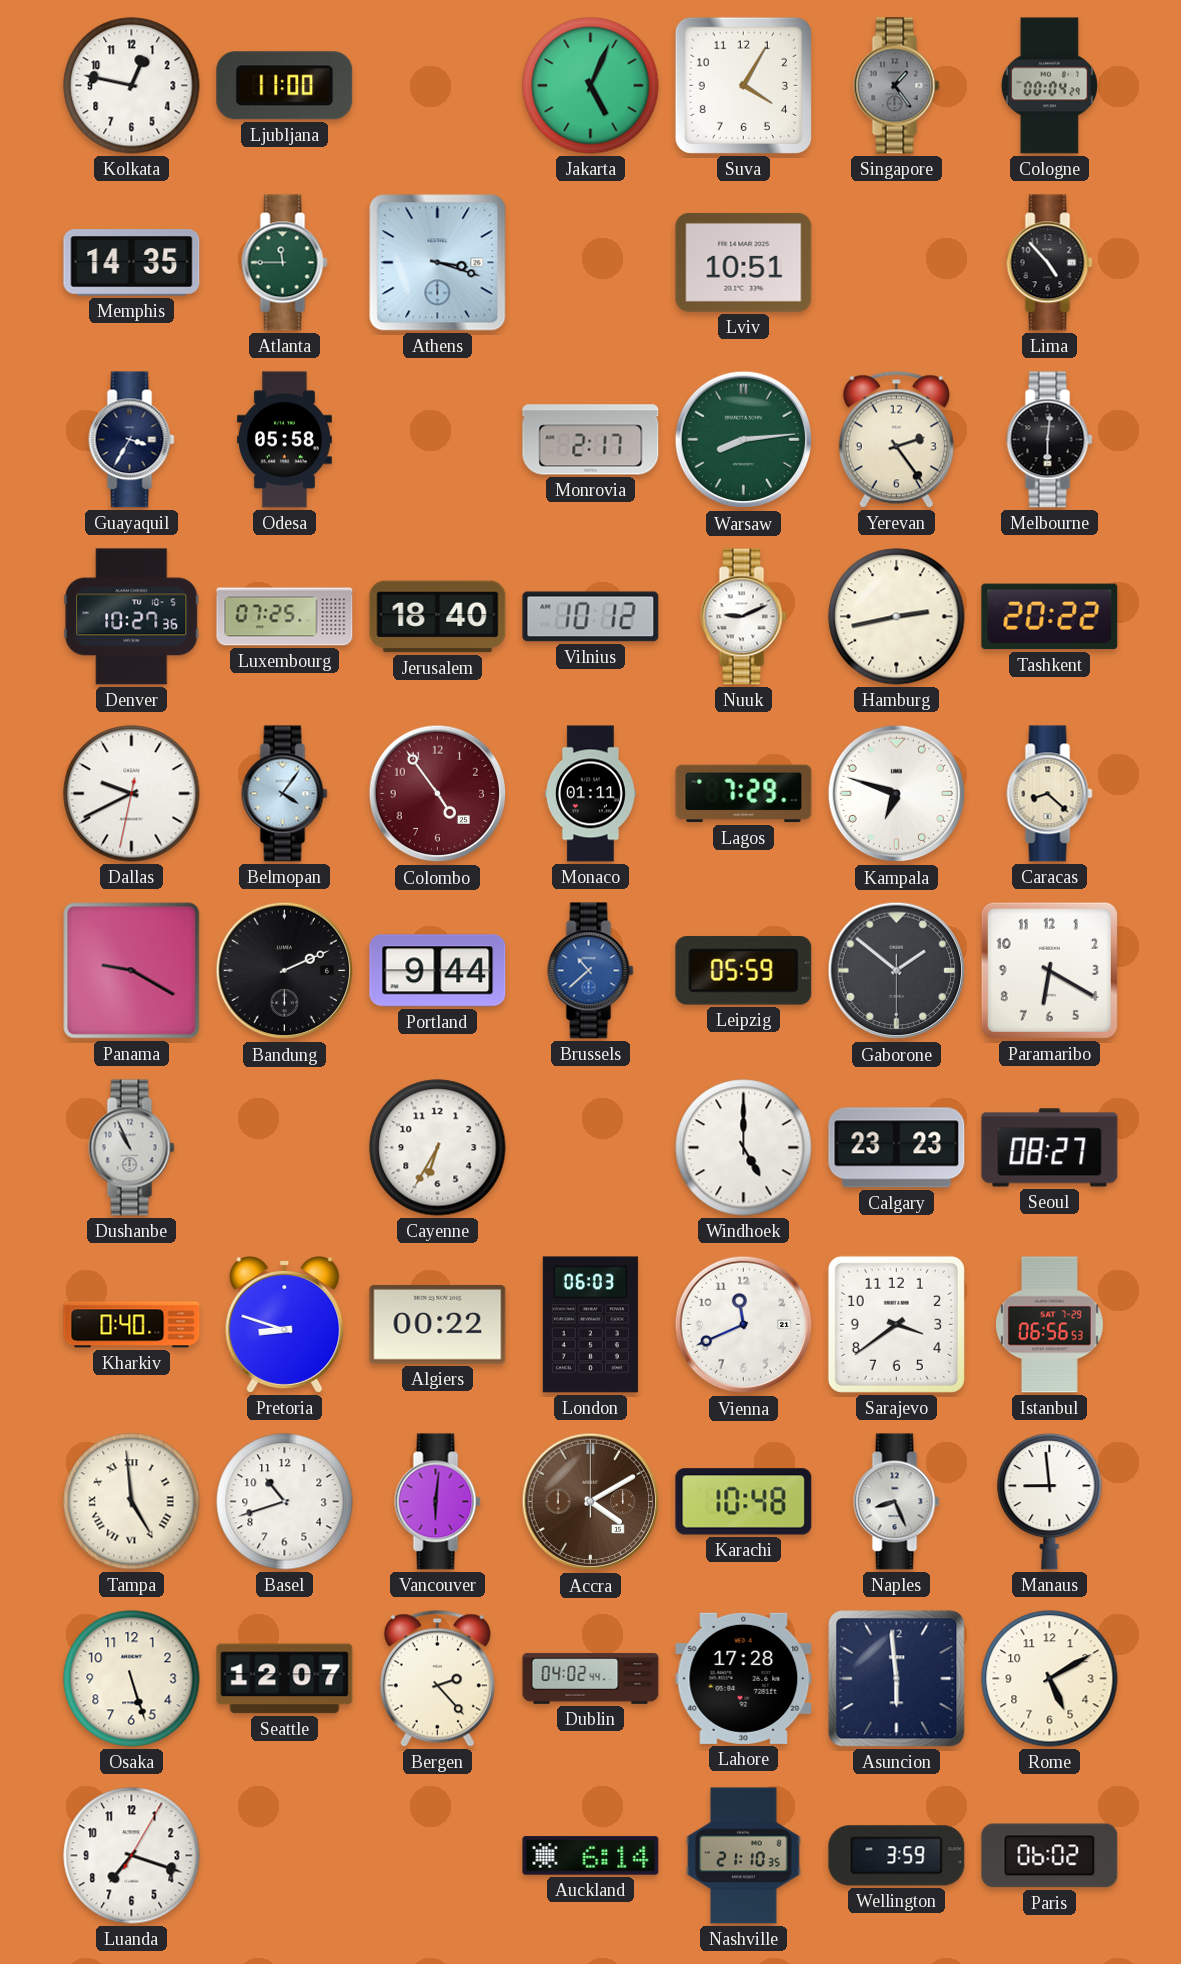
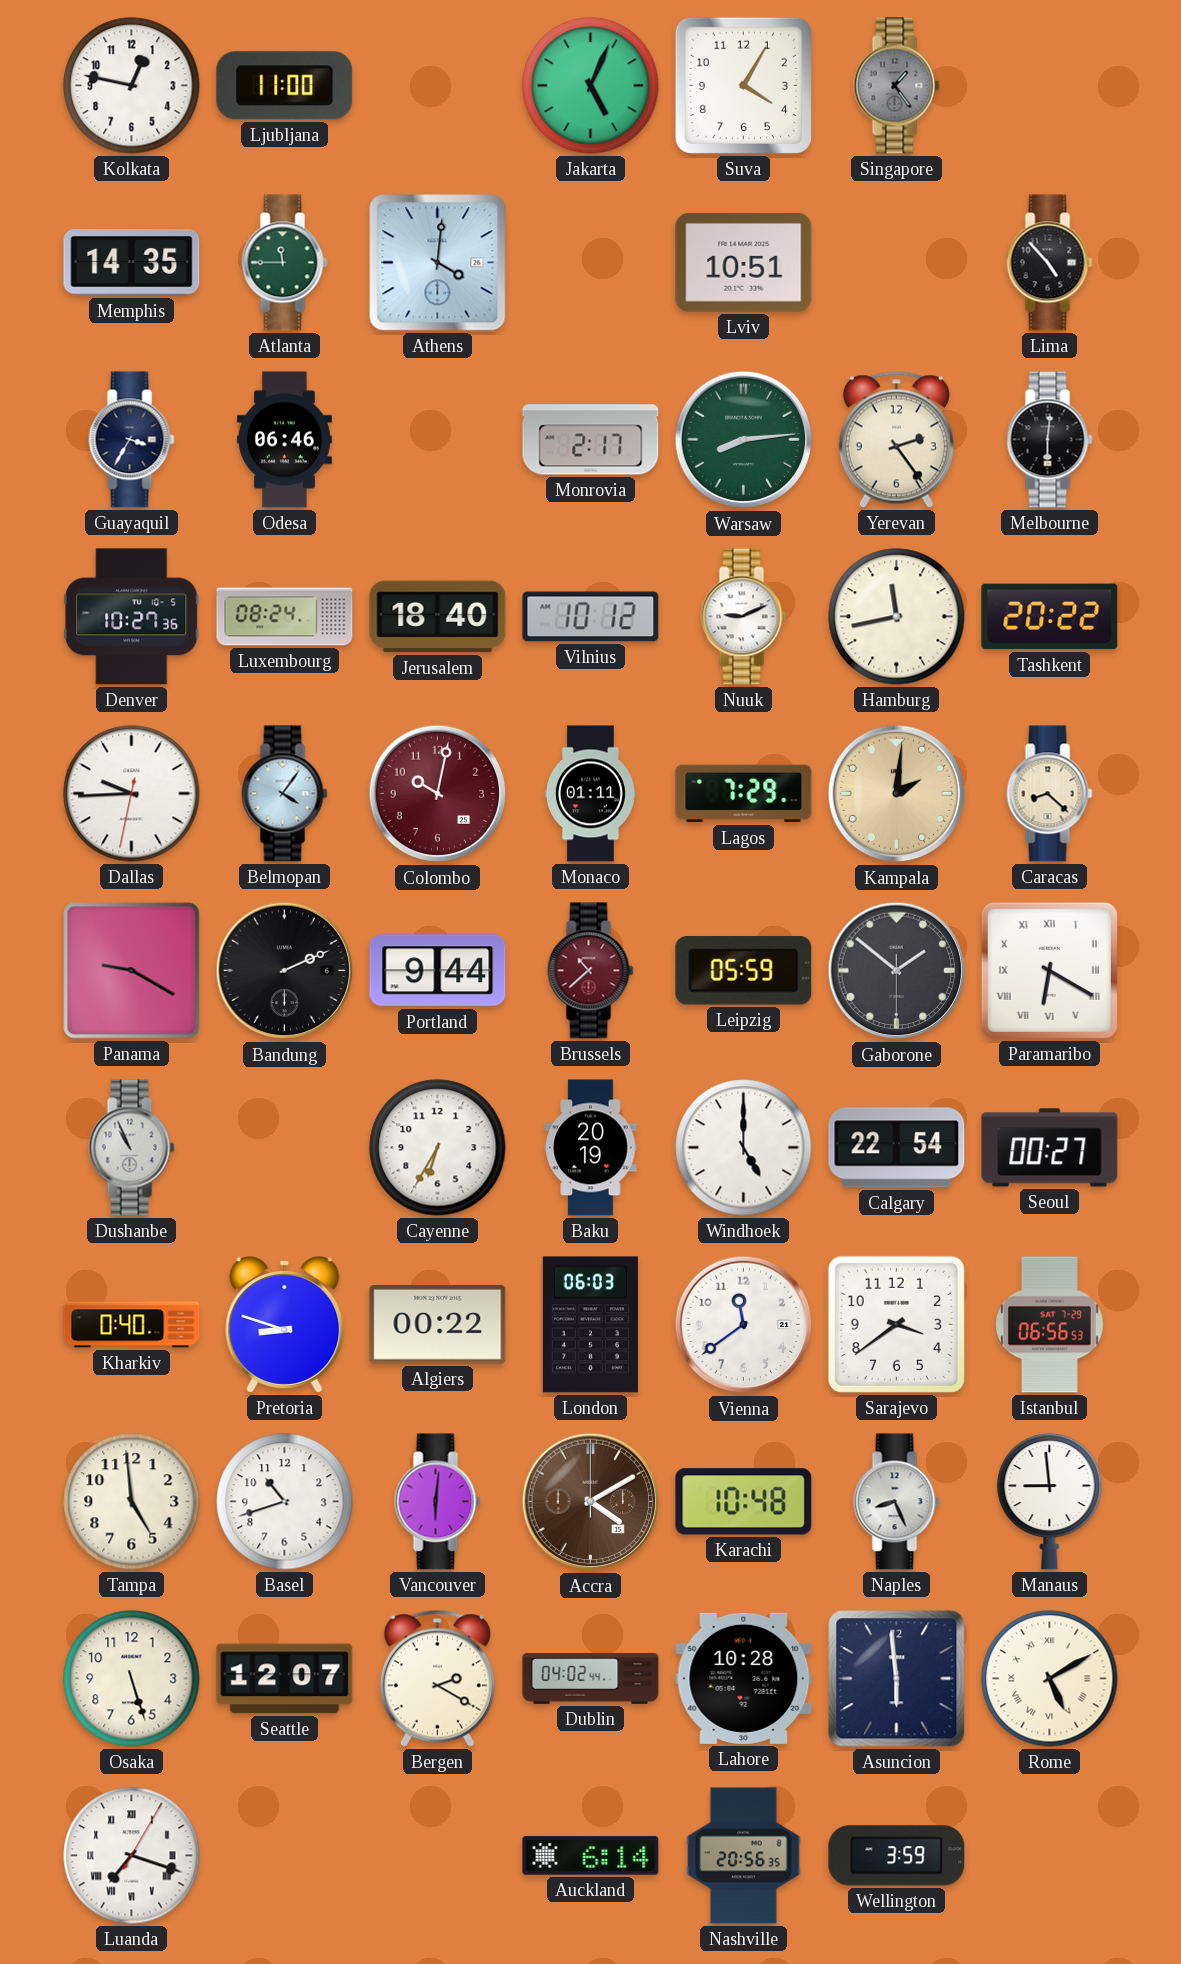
Cologne: 00:04 -> none
Athens: 3:18 -> 4:01
Odesa: 05:58 -> 06:46
Luxembourg: 07:25 -> 08:24
Hamburg: 2:43 -> 11:43
Dallas: 9:40 -> 9:44
Colombo: 4:54 -> 10:02
Kampala: 6:48 -> 2:01
Kampala dial: white -> champagne
Brussels dial: blue -> burgundy
Paramaribo numerals: Arabic -> Roman
Baku: none -> 20:19
Calgary: 23:23 -> 22:54
Seoul: 08:27 -> 00:27
Vienna: 11:41 -> 11:39
Tampa numerals: Roman -> Arabic
Bergen: 2:23 -> 2:20
Lahore: 17:28 -> 10:28
Rome numerals: Arabic -> Roman
Luanda numerals: Arabic -> Roman
Nashville: 21:10 -> 20:56
Paris: 06:02 -> none
